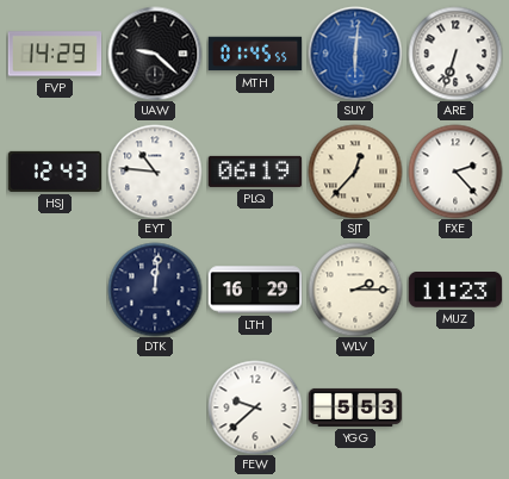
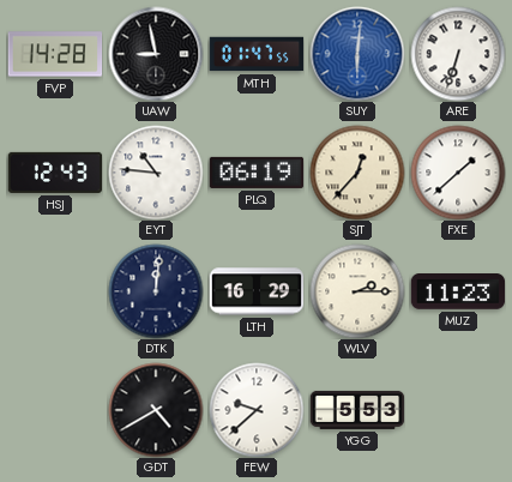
FVP: 14:29 -> 14:28
UAW: 9:22 -> 8:58
MTH: 01:45 -> 01:47
FXE: 2:23 -> 1:38
GDT: none -> 4:40
